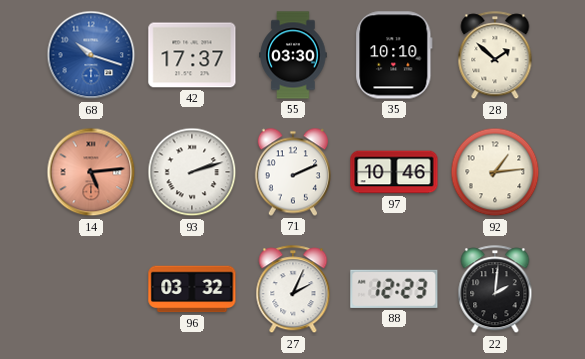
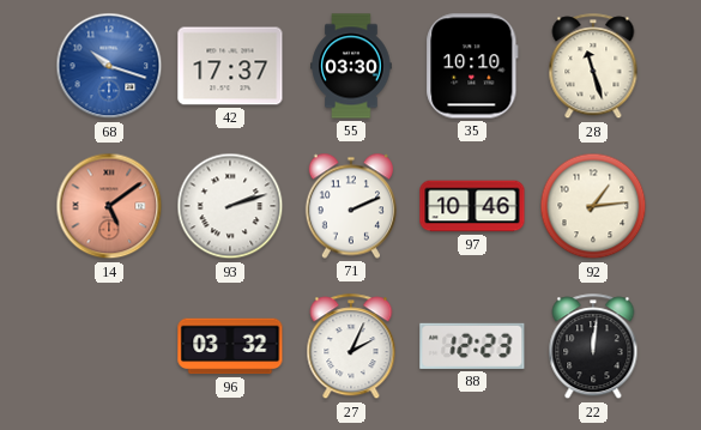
28: 1:52 -> 11:27
14: 5:14 -> 5:09
22: 2:01 -> 12:01
